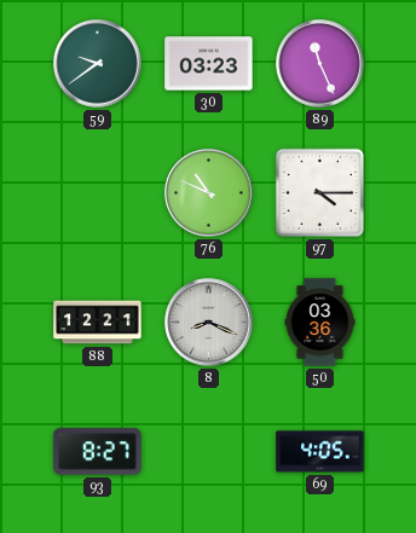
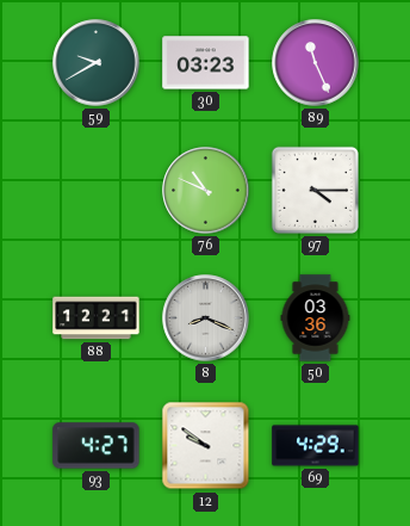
59: 9:39 -> 9:40
93: 8:27 -> 4:27
12: none -> 9:51
69: 4:05 -> 4:29
